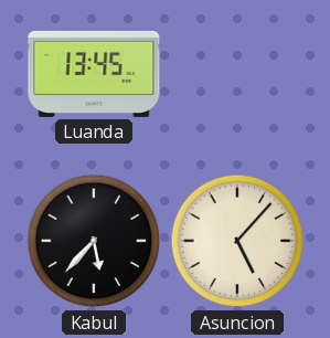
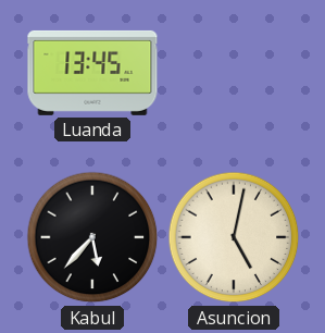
Asuncion: 5:07 -> 5:02
